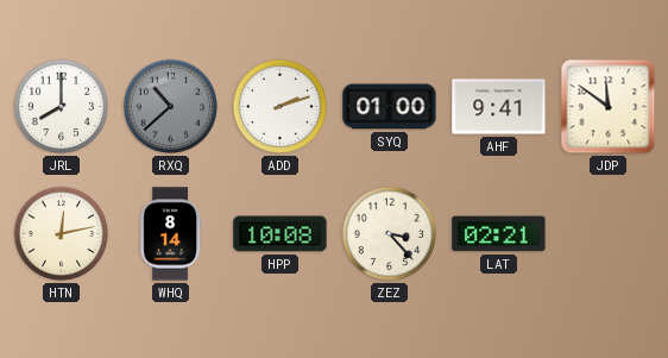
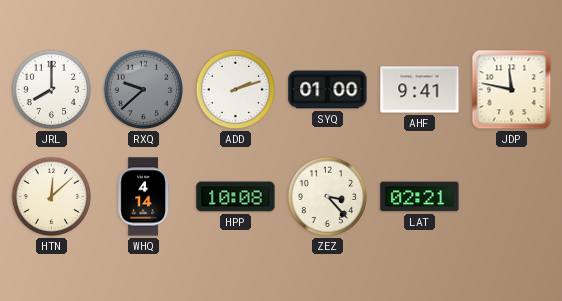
RXQ: 10:38 -> 9:38
JDP: 11:51 -> 11:47
HTN: 12:13 -> 12:08
WHQ: 8:14 -> 4:14
